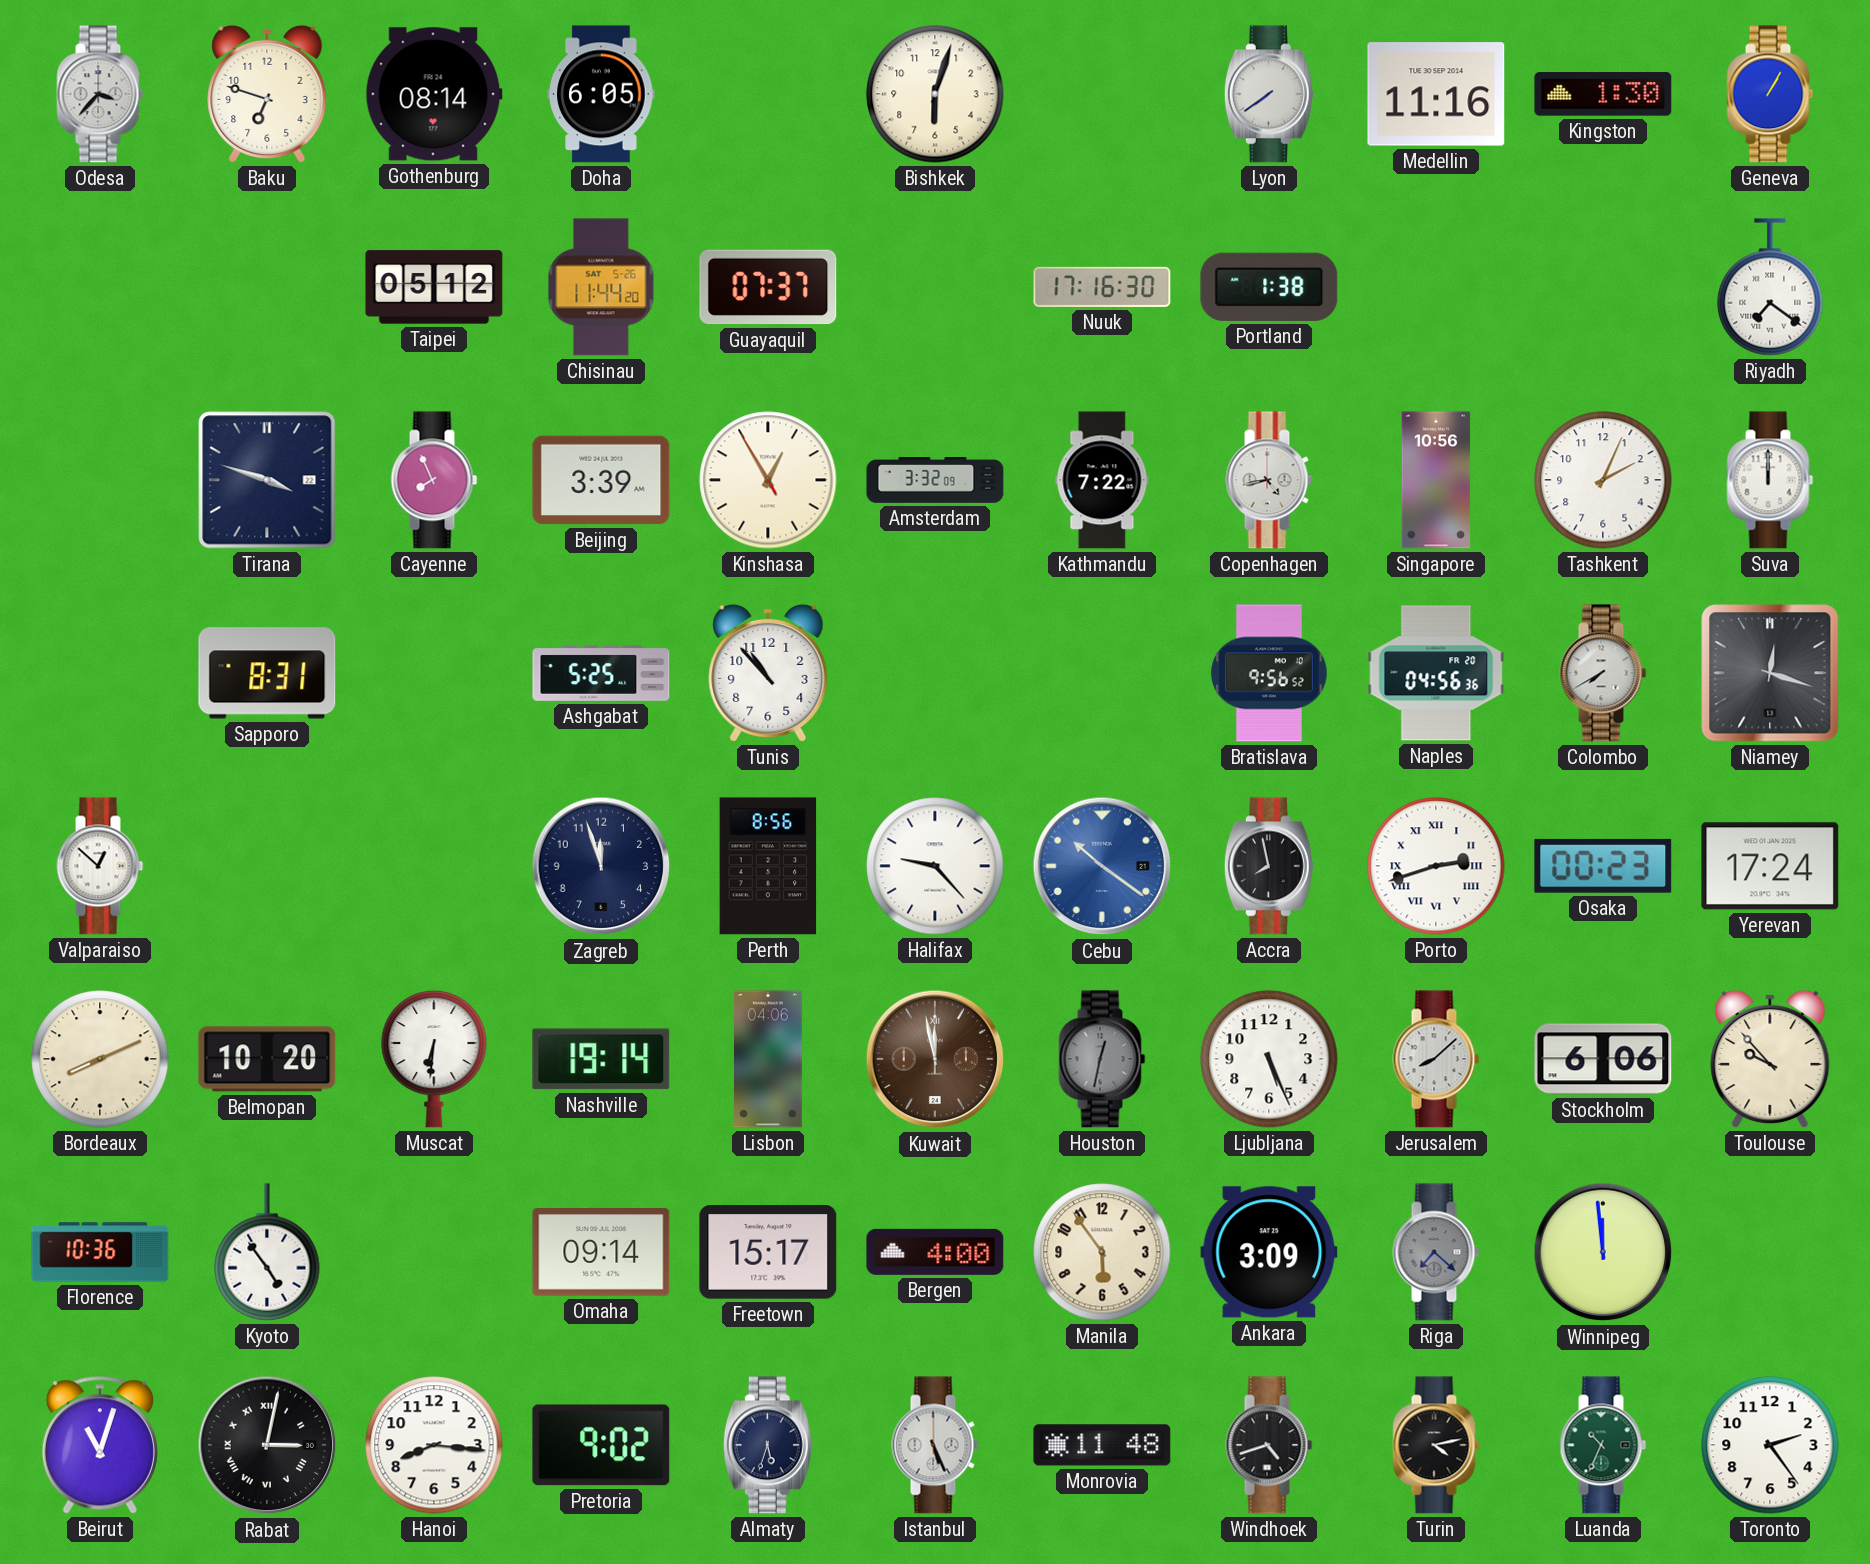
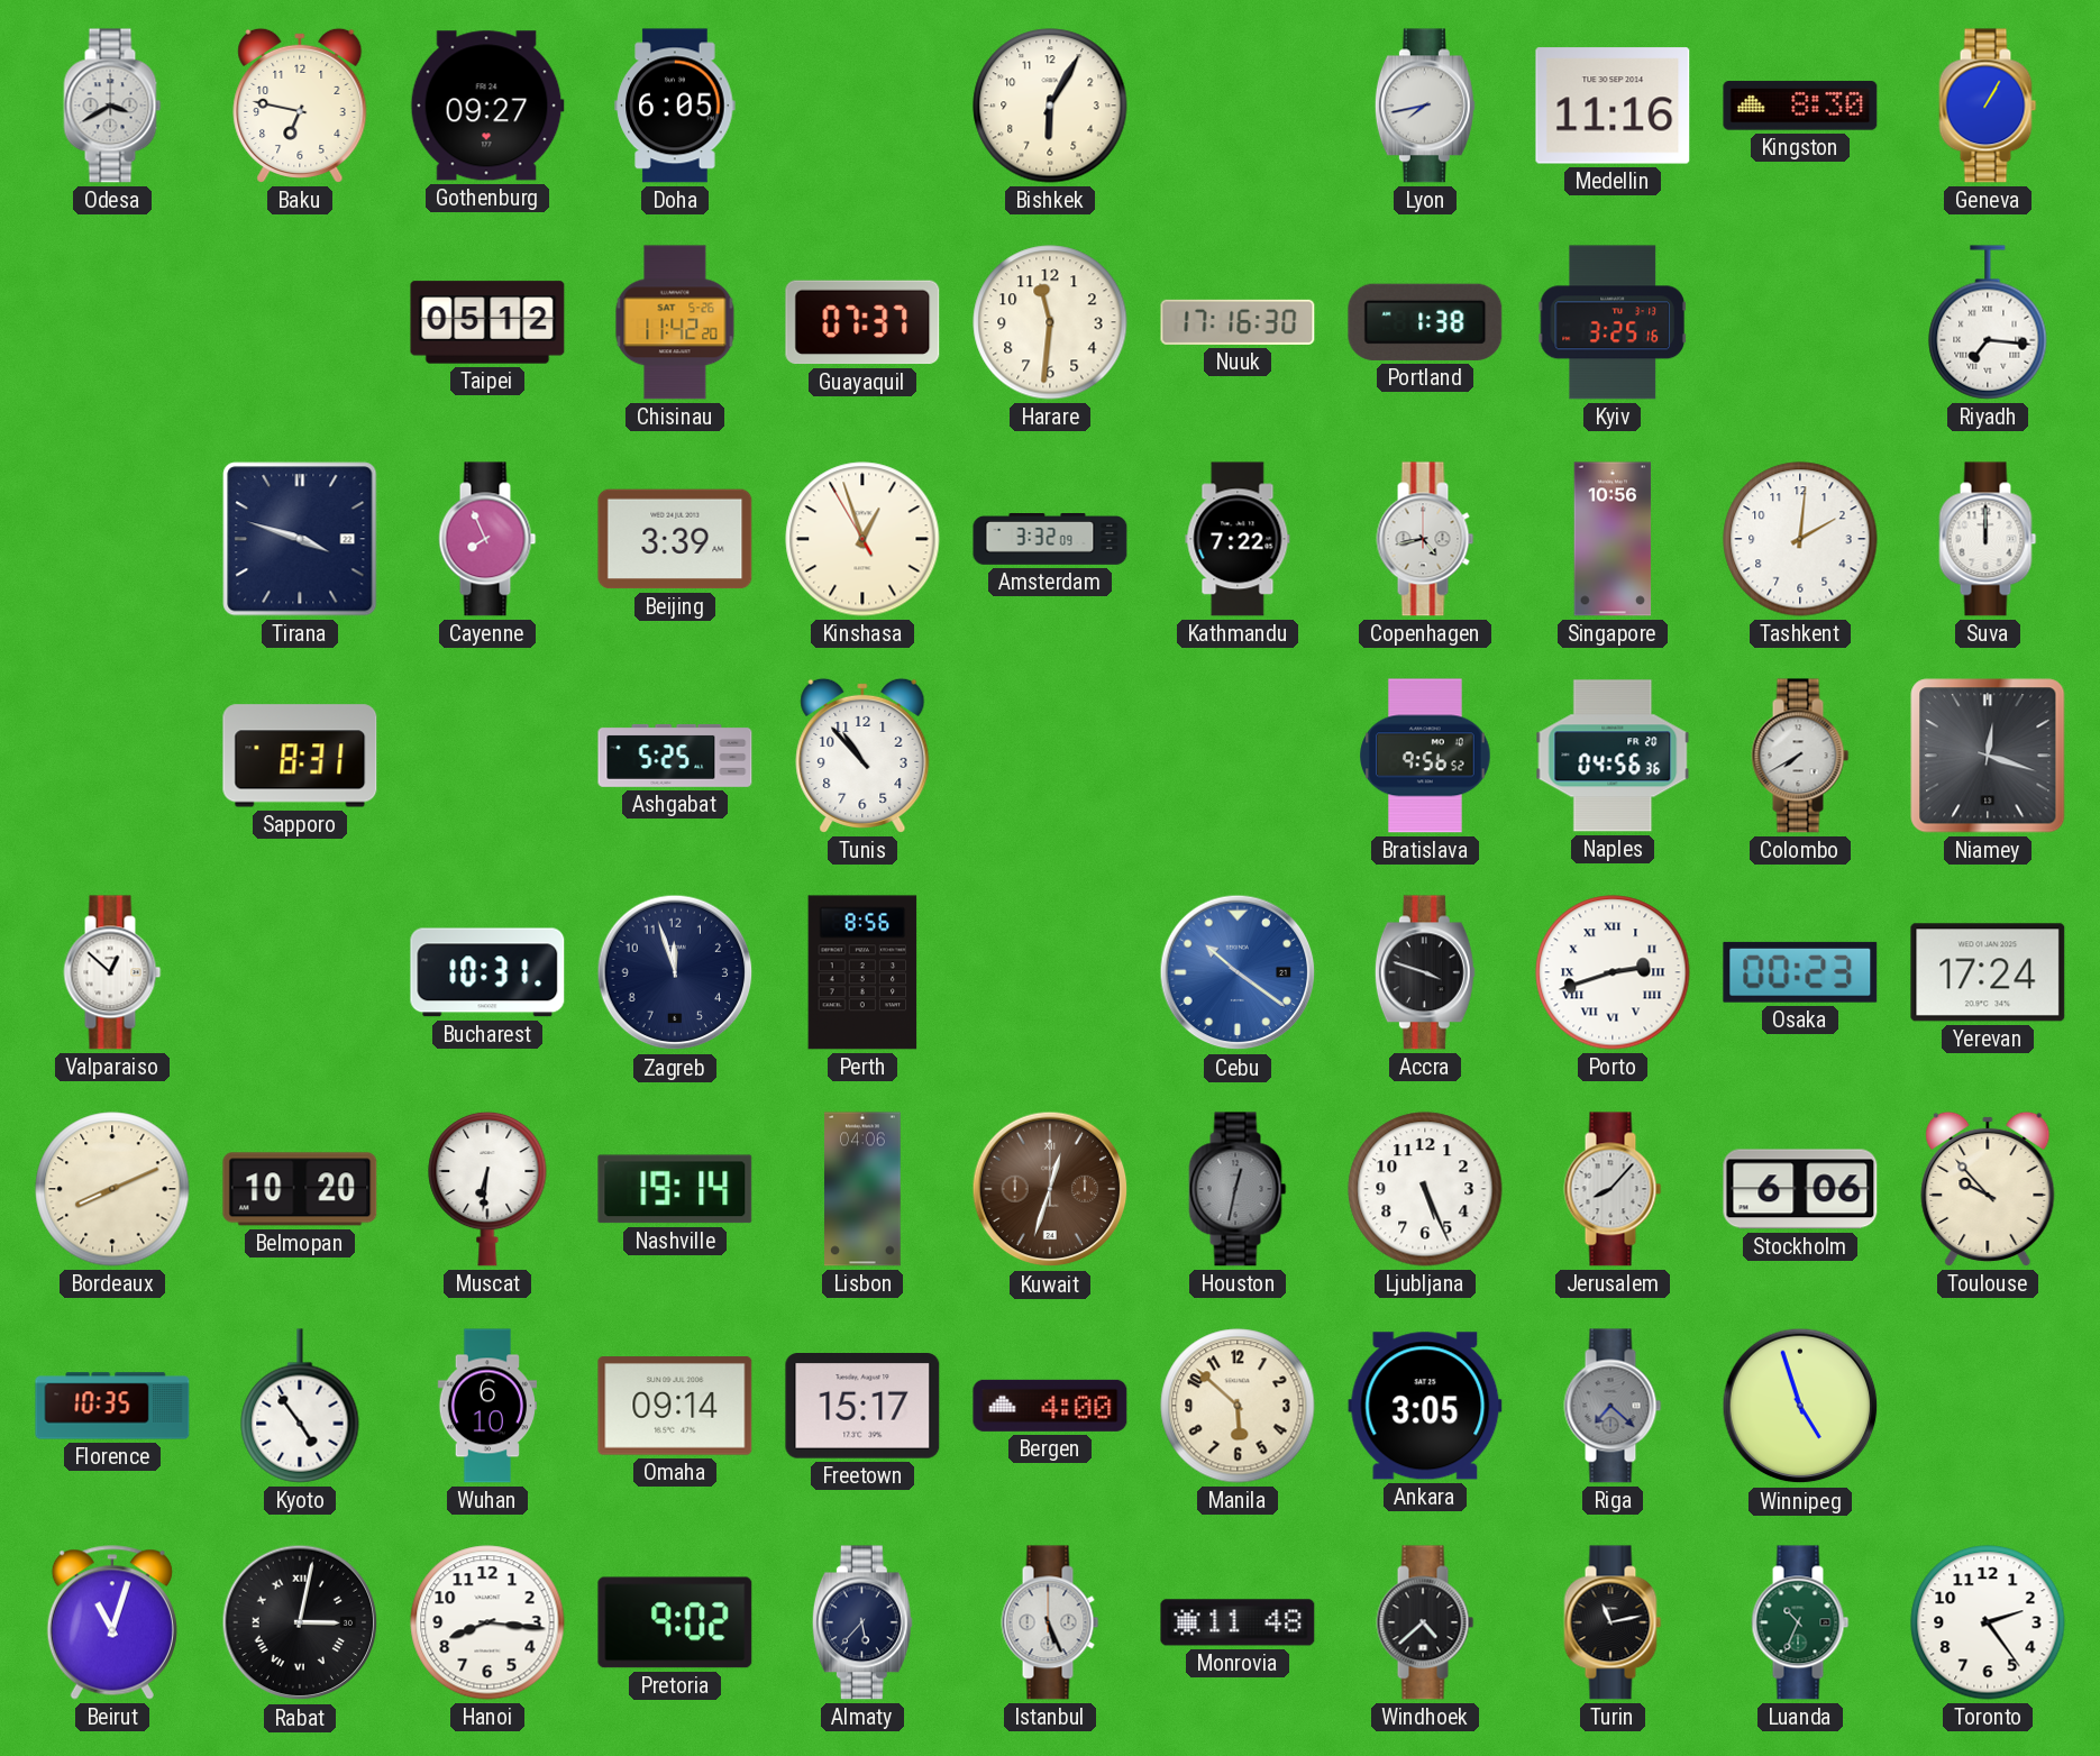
Odesa: 3:37 -> 3:40
Baku: 6:48 -> 6:47
Gothenburg: 08:14 -> 09:27
Bishkek: 6:03 -> 6:05
Lyon: 7:39 -> 7:43
Kingston: 1:30 -> 8:30
Chisinau: 11:44 -> 11:42
Harare: none -> 11:31
Kyiv: none -> 3:25
Riyadh: 7:21 -> 7:16
Kinshasa: 12:54 -> 12:56
Tashkent: 2:04 -> 2:01
Bucharest: none -> 10:31
Halifax: 9:23 -> none
Accra: 7:58 -> 3:48
Kuwait: 11:58 -> 12:33
Jerusalem: 8:08 -> 8:07
Florence: 10:36 -> 10:35
Wuhan: none -> 6:10
Manila: 5:54 -> 5:52
Ankara: 3:09 -> 3:05
Winnipeg: 11:59 -> 4:57
Almaty: 5:33 -> 5:37
Windhoek: 4:42 -> 4:38
Turin: 4:13 -> 11:13
